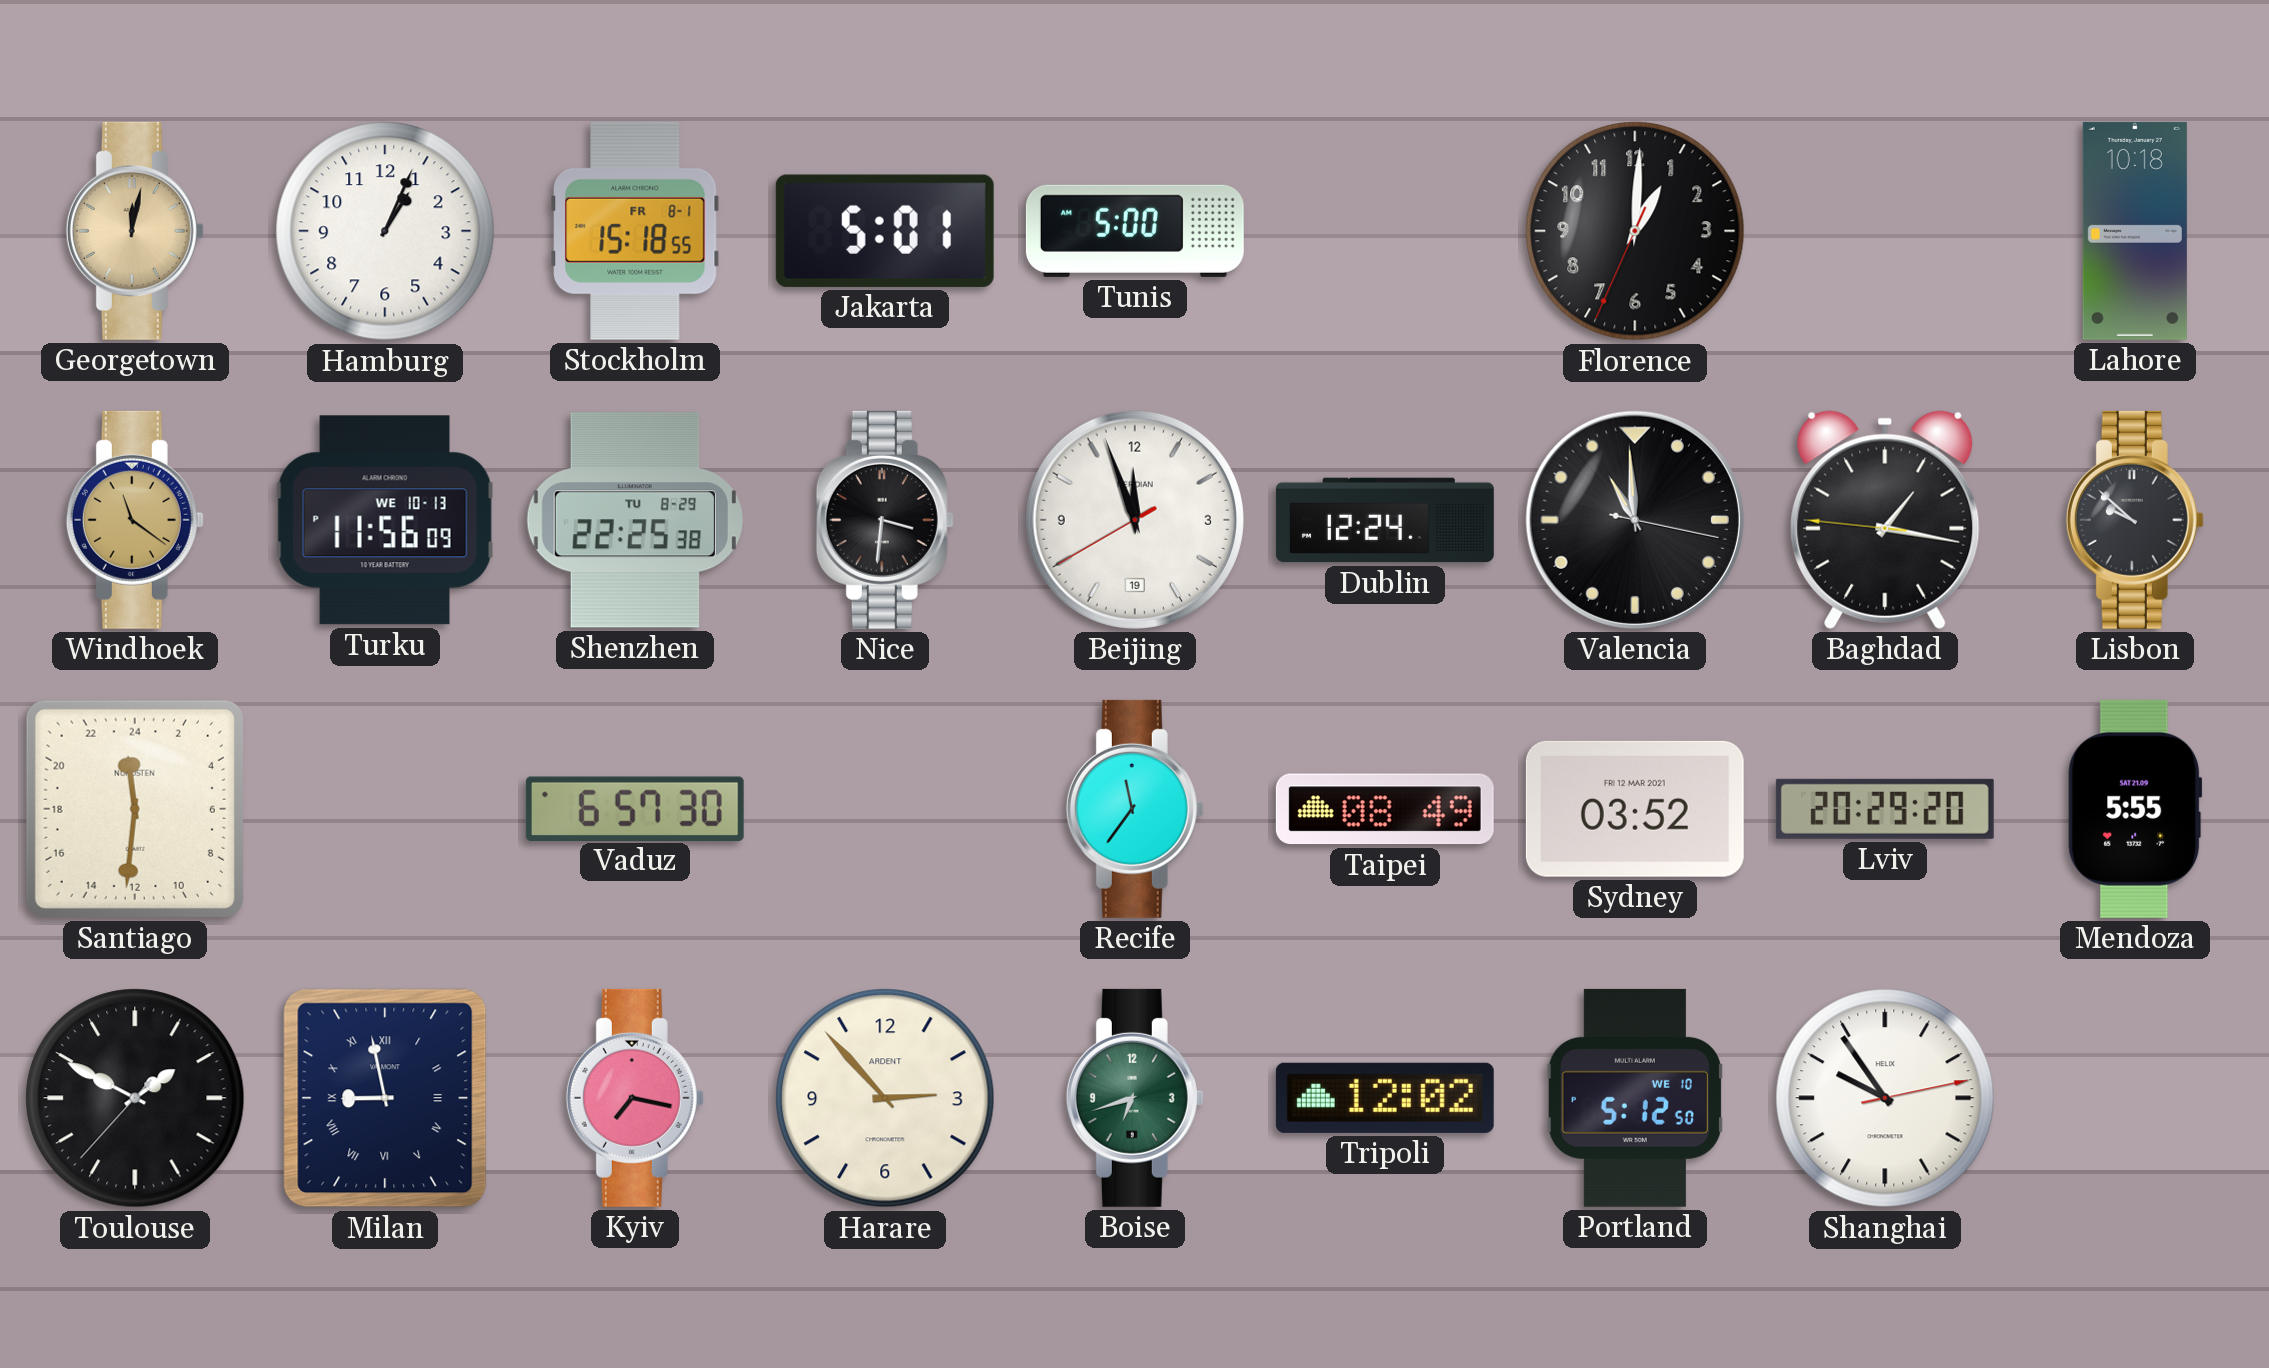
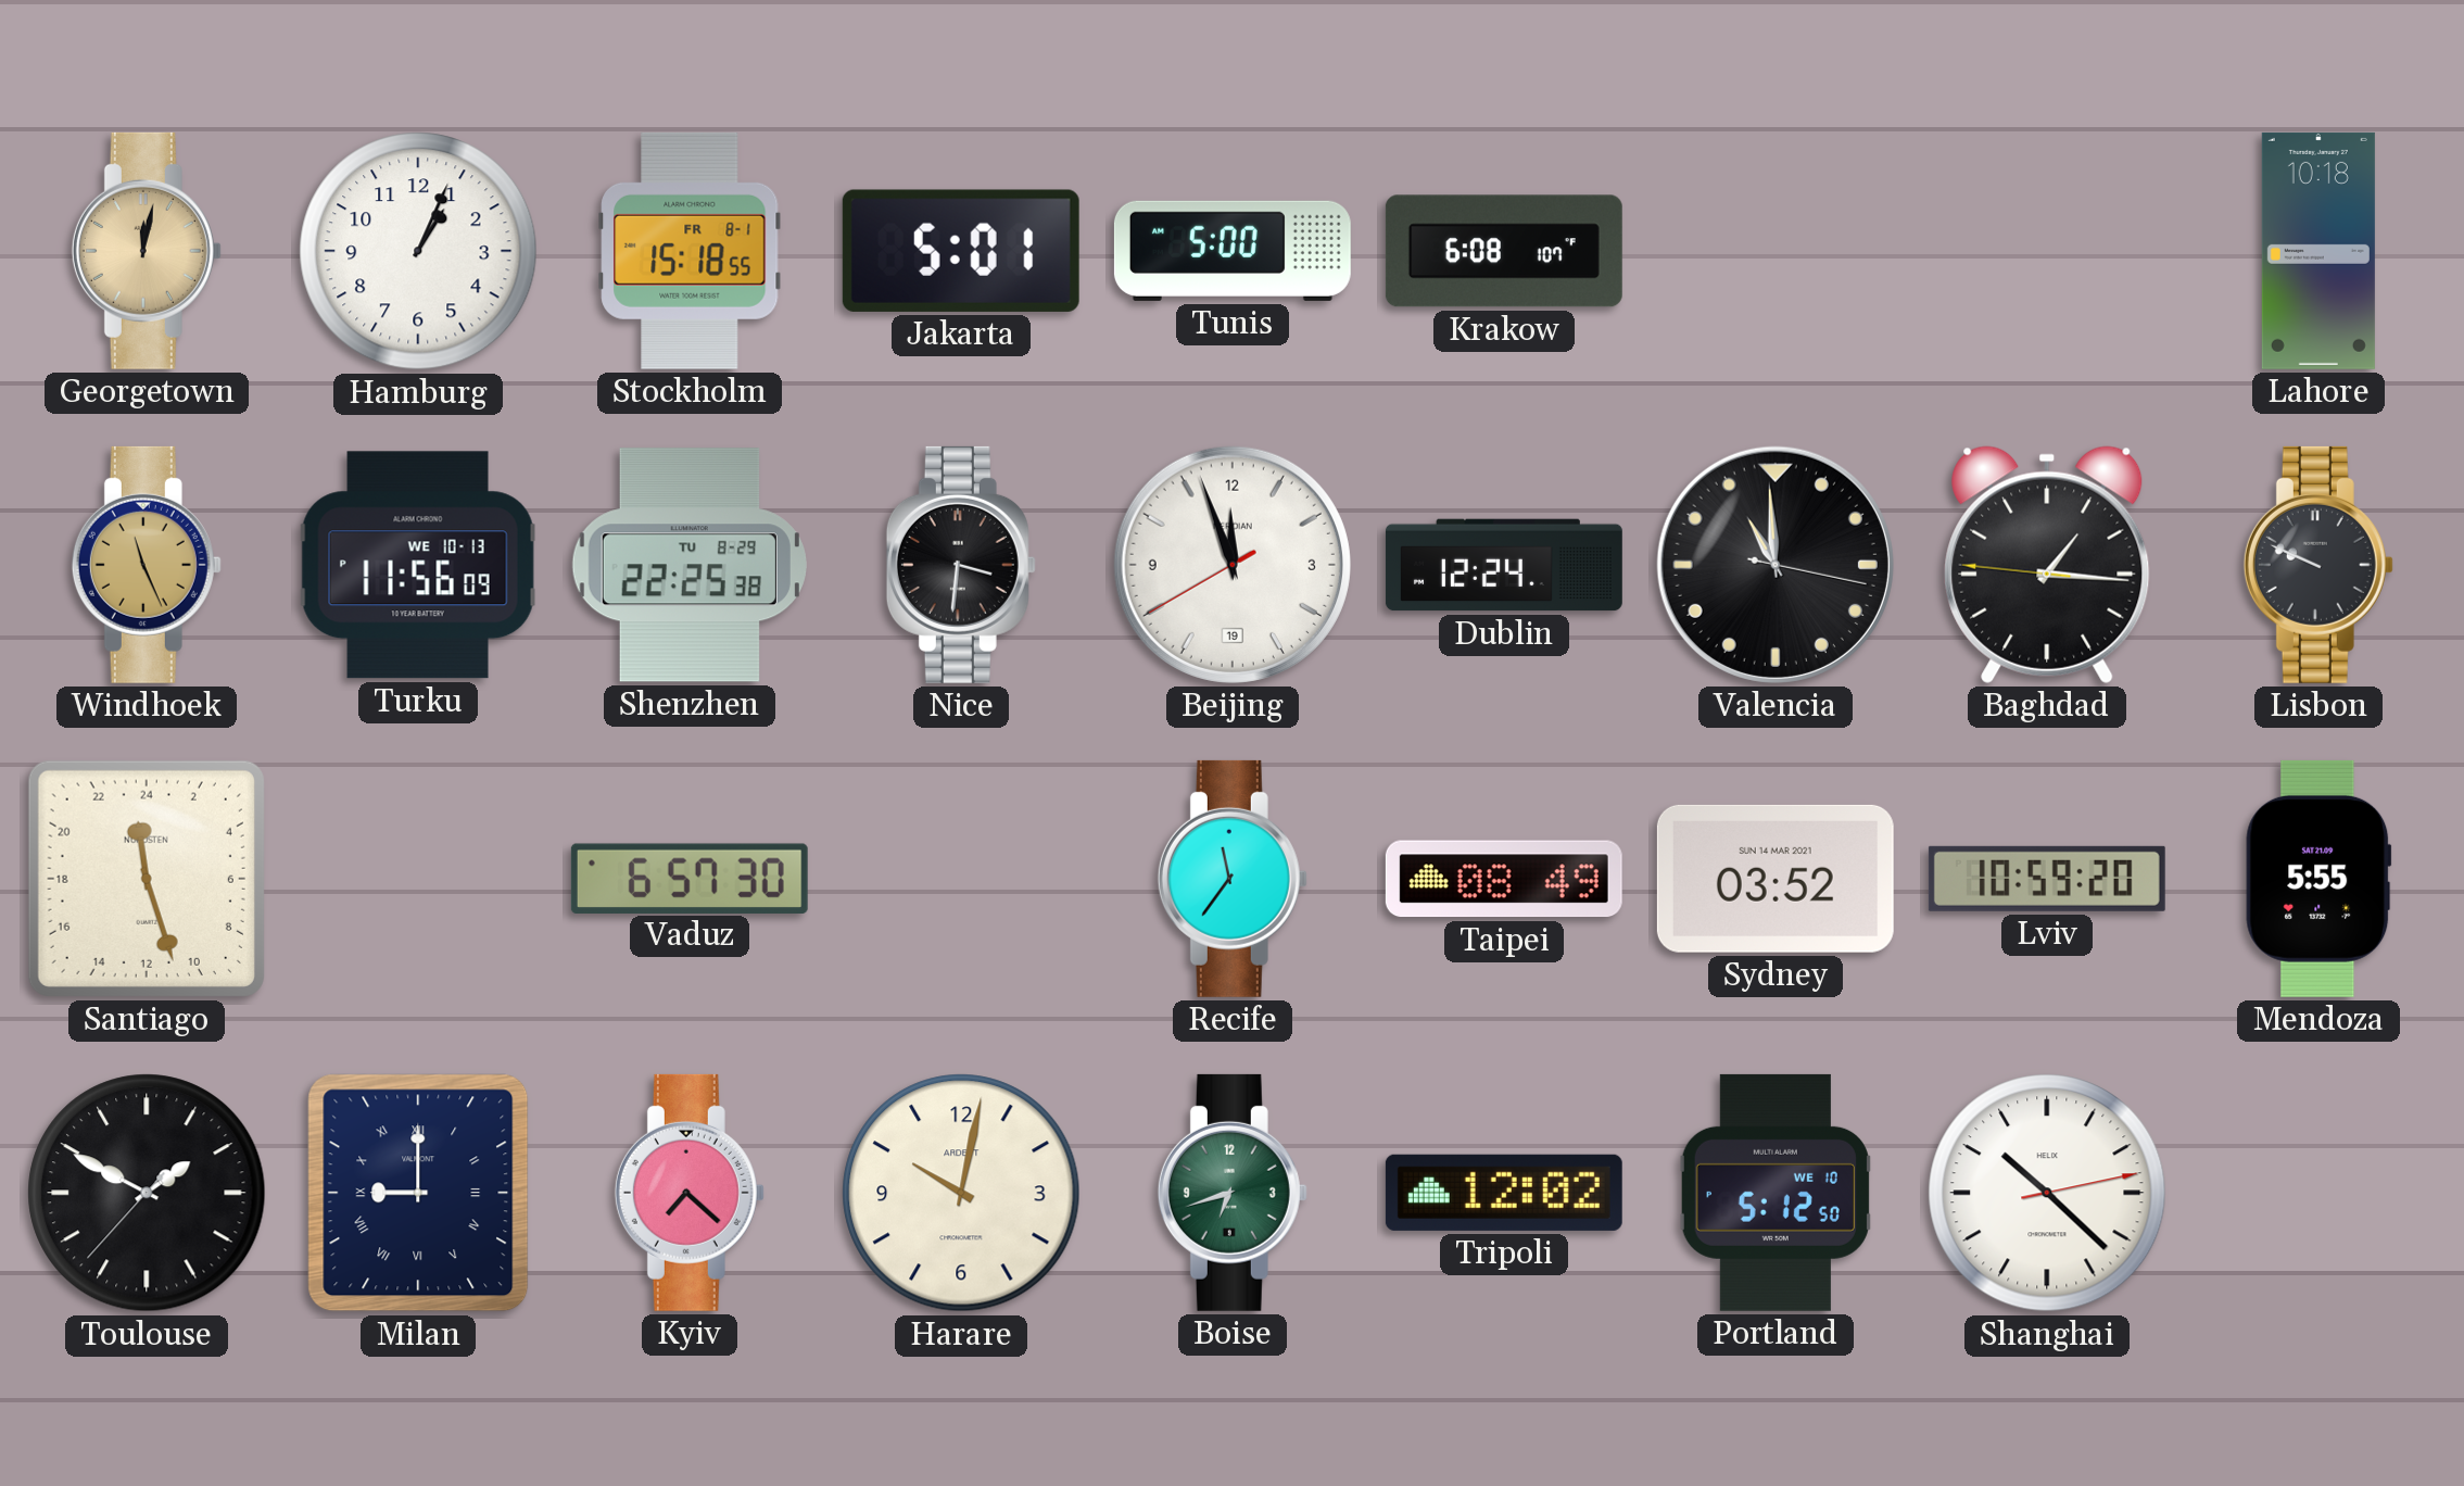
Krakow: none -> 6:08
Florence: 1:00 -> none
Windhoek: 11:21 -> 11:26
Baghdad: 1:16 -> 1:15
Lisbon: 9:52 -> 9:49
Santiago: 23:31 -> 23:27
Sydney date: FRI 12 MAR 2021 -> SUN 14 MAR 2021
Lviv: 20:29 -> 10:59
Milan: 8:58 -> 9:00
Kyiv: 7:17 -> 7:22
Harare: 2:53 -> 10:02
Shanghai: 9:54 -> 10:22
